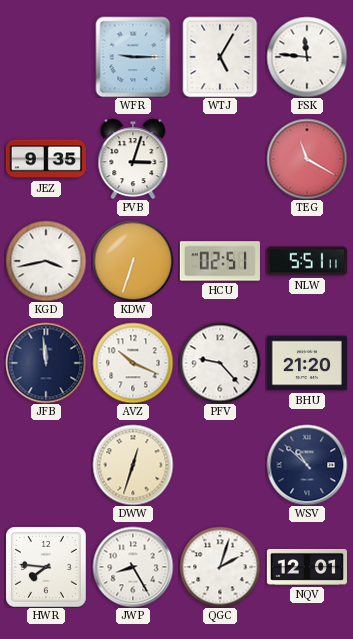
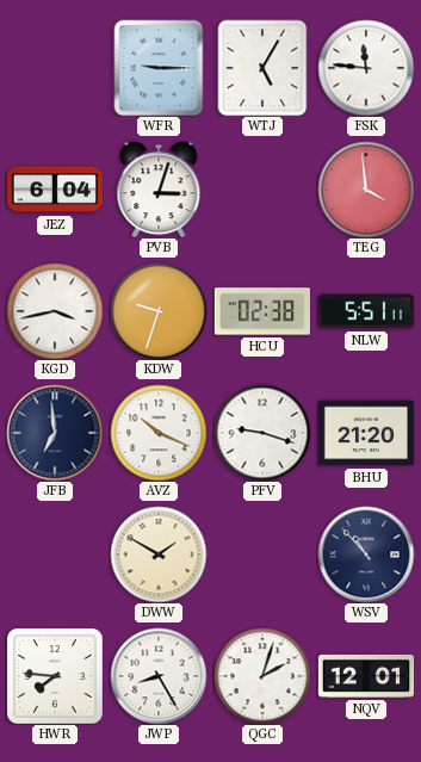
JEZ: 9:35 -> 6:04
TEG: 11:20 -> 3:59
KDW: 6:33 -> 9:33
HCU: 02:51 -> 02:38
JFB: 11:59 -> 6:59
PFV: 9:23 -> 9:18
DWW: 12:33 -> 1:50
WSV: 10:52 -> 10:53
